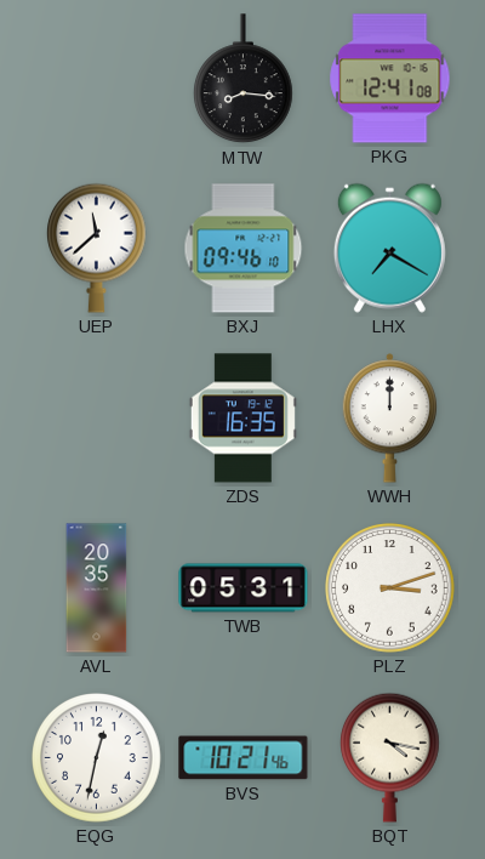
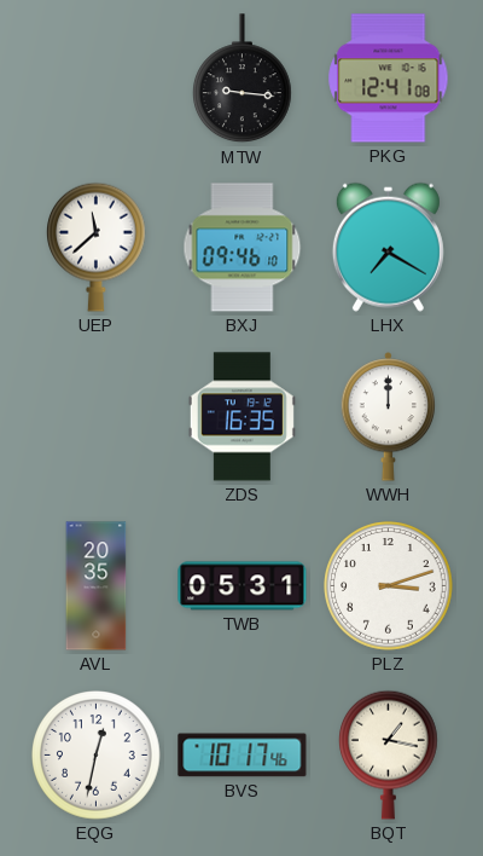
MTW: 8:16 -> 9:16
BVS: 10:21 -> 10:17
BQT: 4:17 -> 1:17
